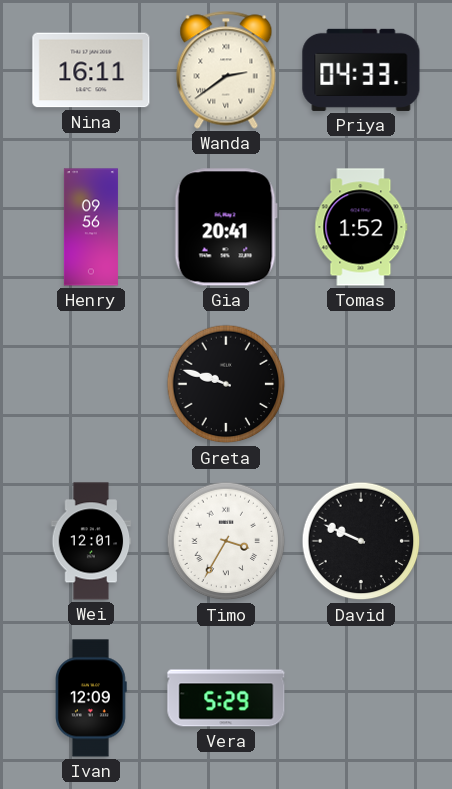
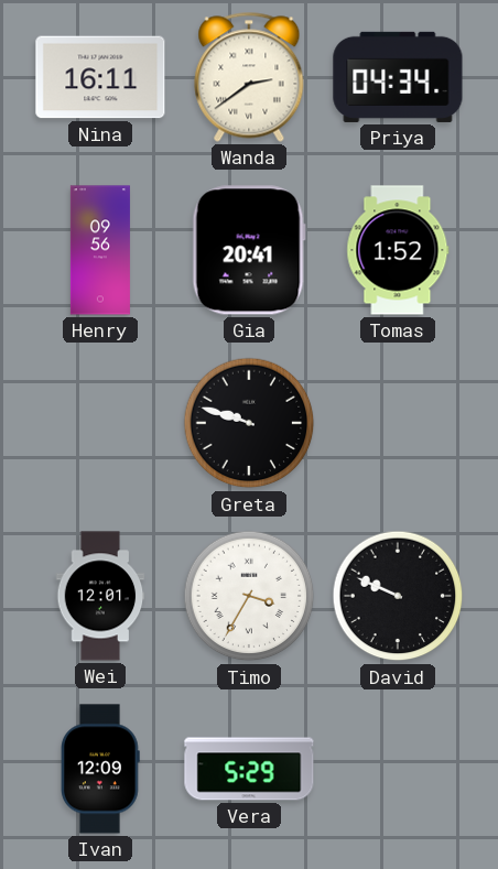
Priya: 04:33 -> 04:34
